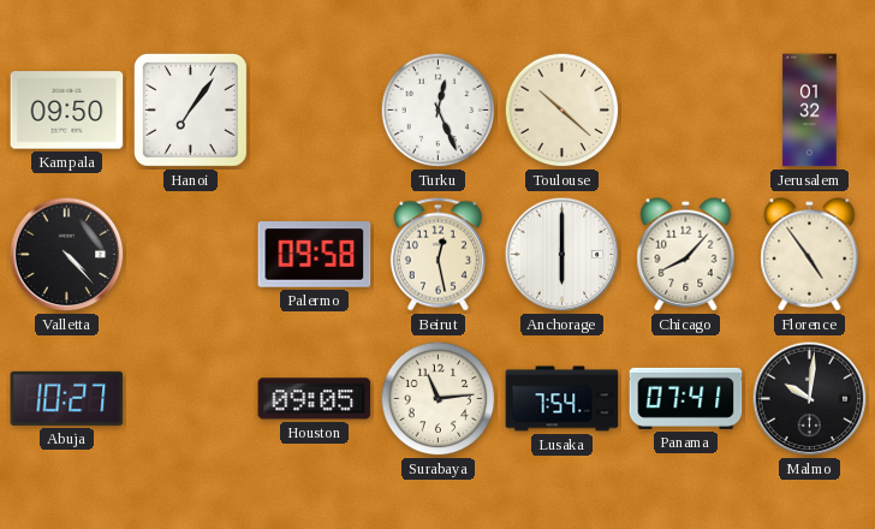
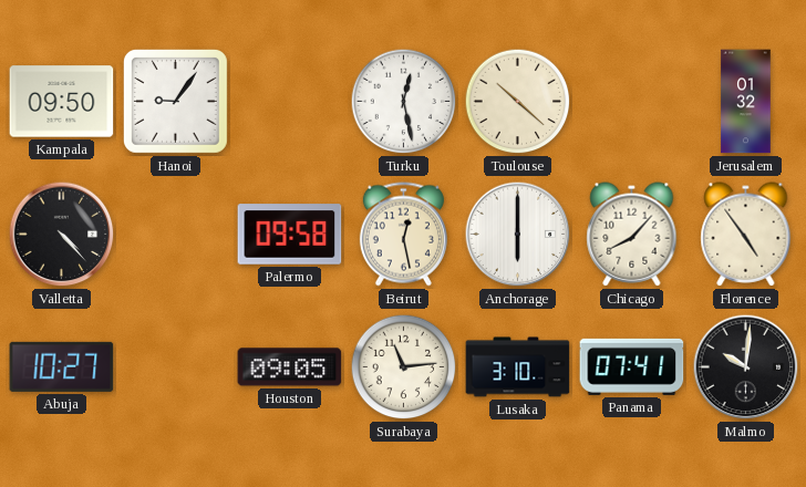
Hanoi: 7:06 -> 9:06
Turku: 12:26 -> 12:28
Lusaka: 7:54 -> 3:10
